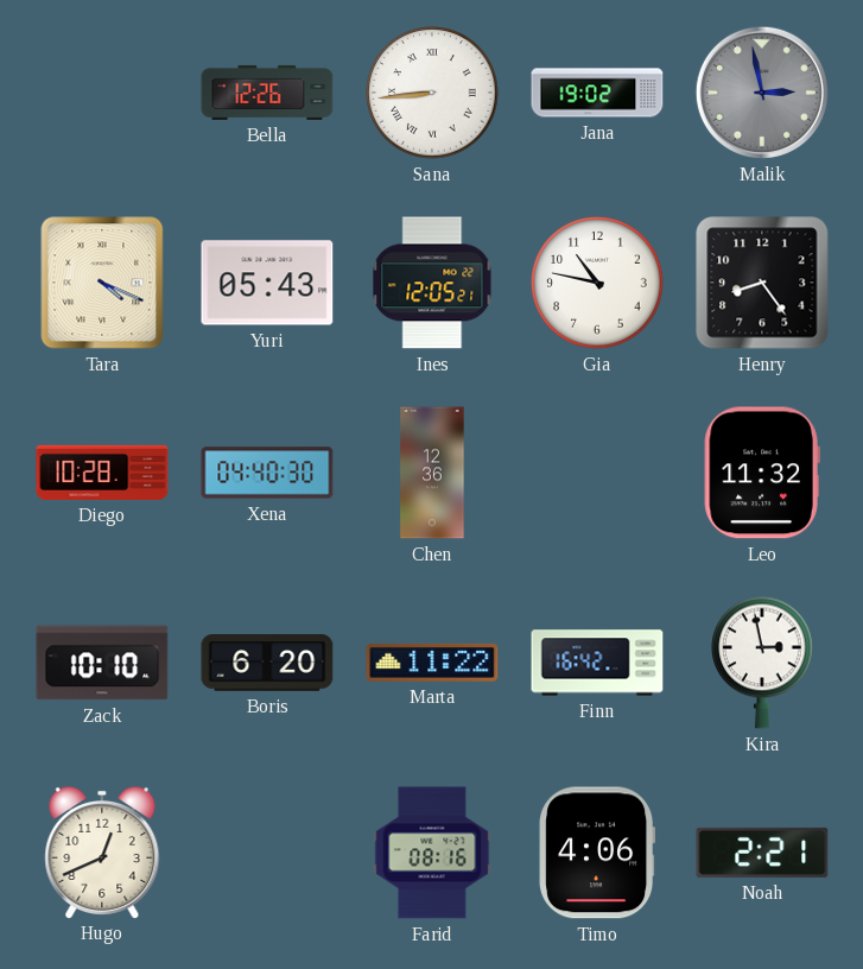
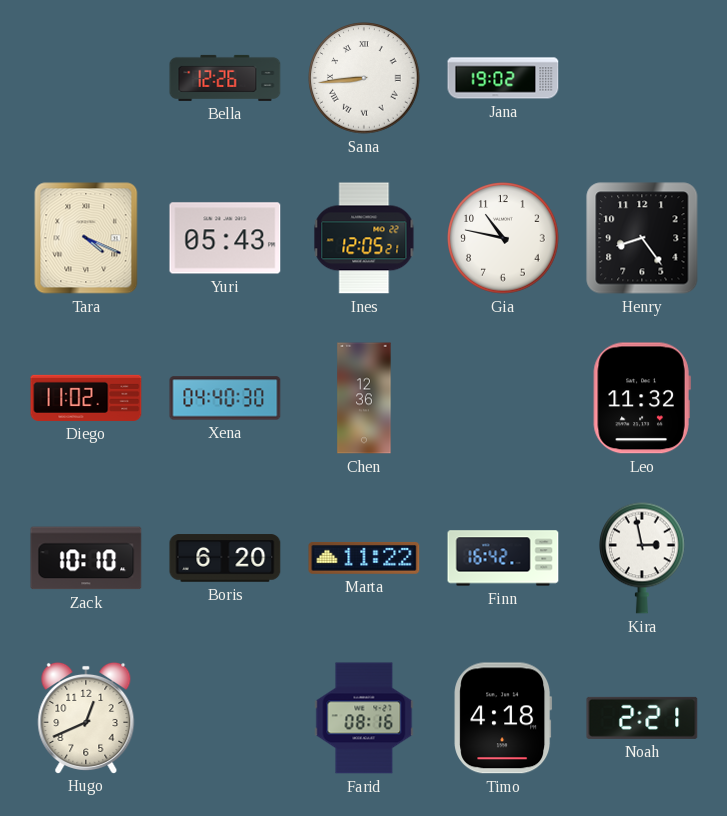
Malik: 2:58 -> none
Diego: 10:28 -> 11:02
Timo: 4:06 -> 4:18
